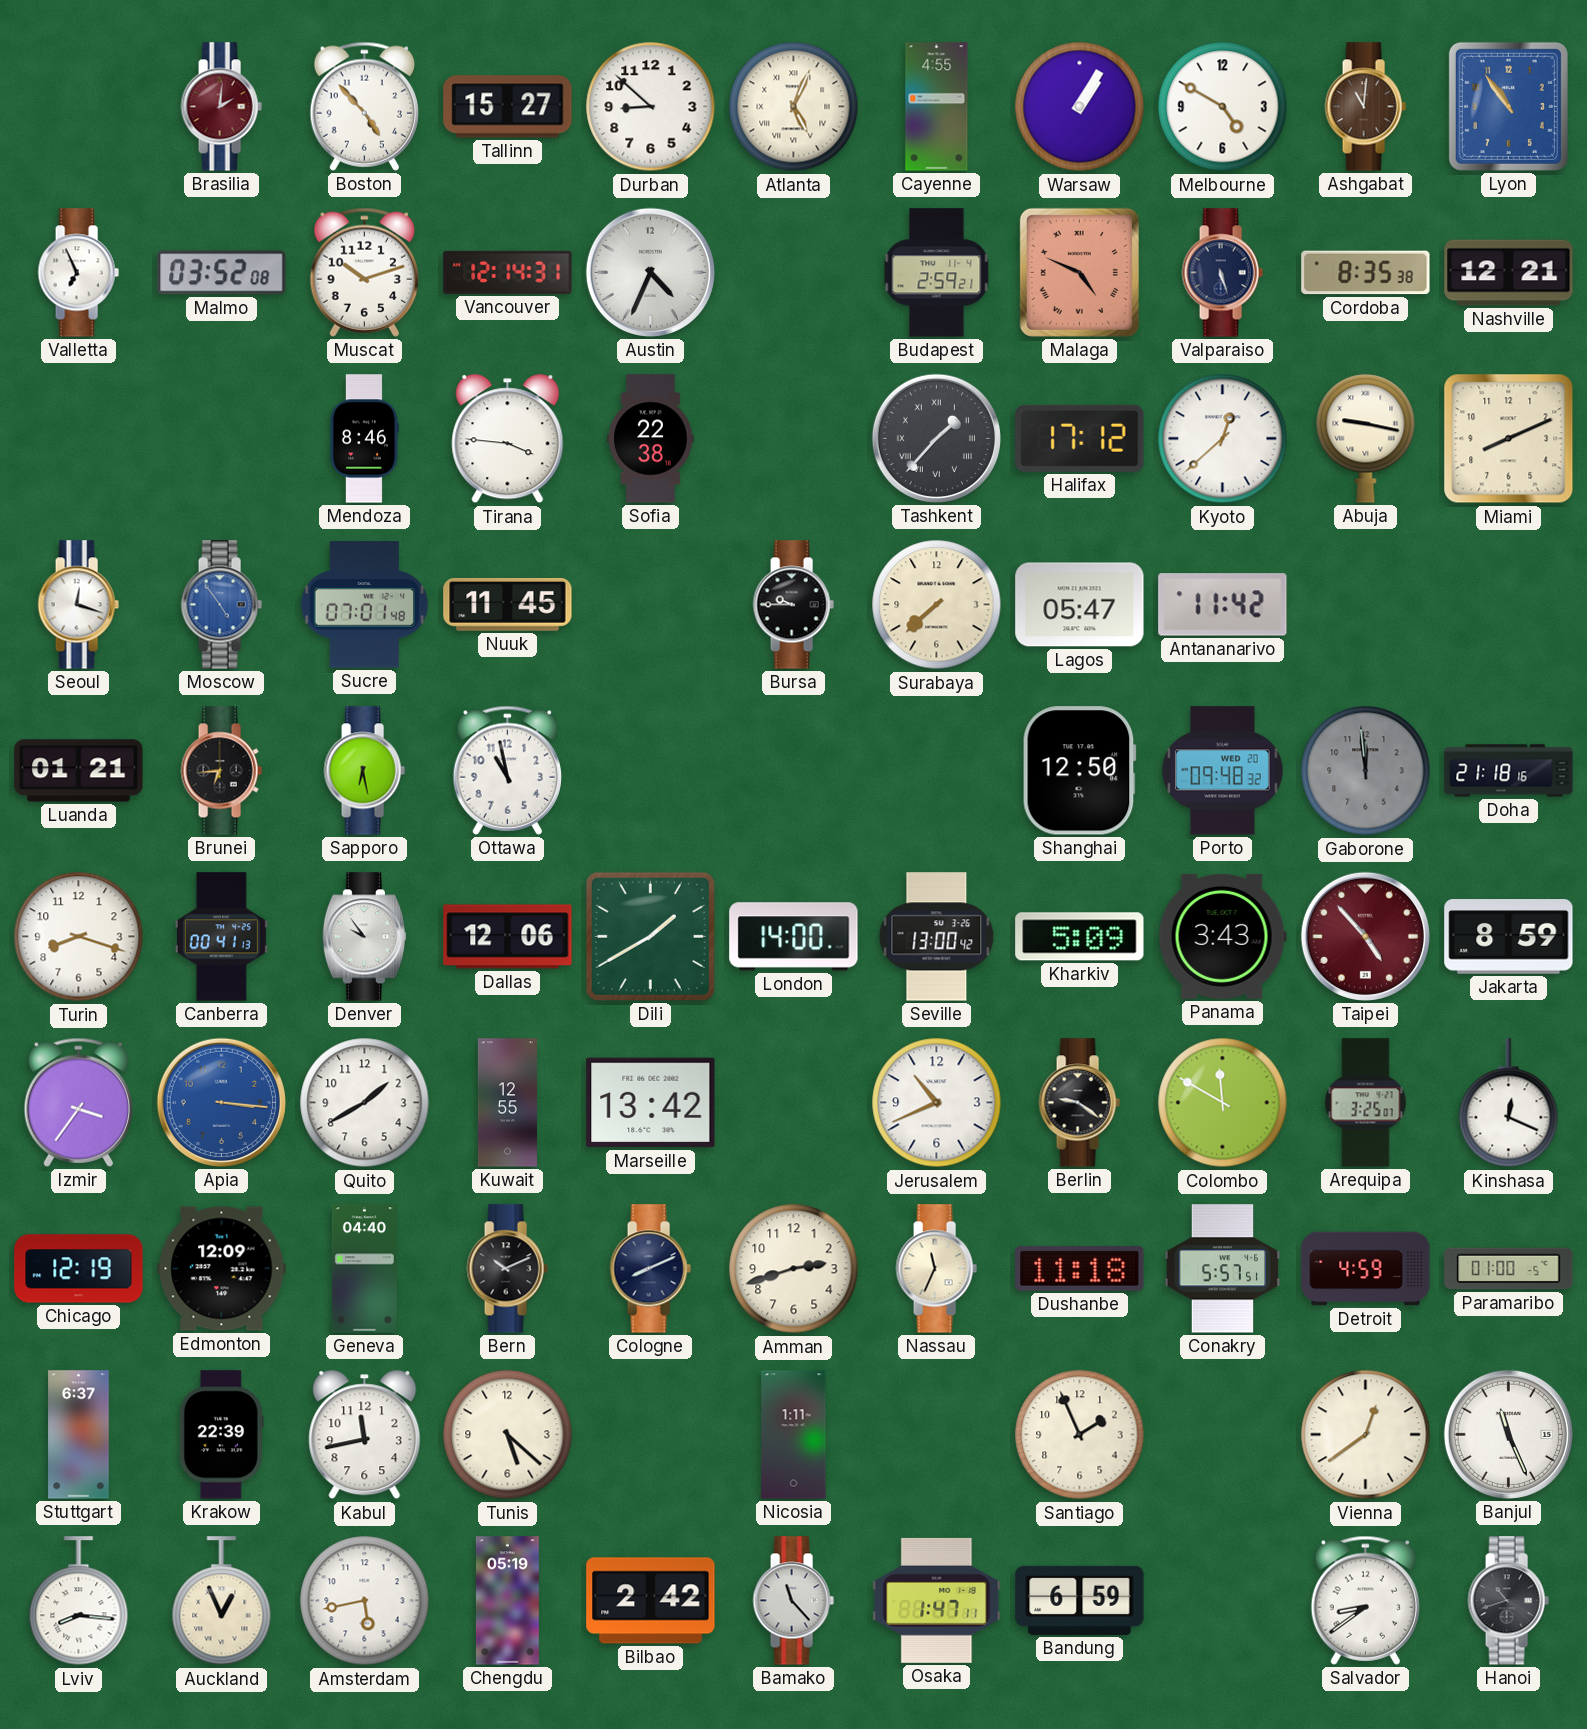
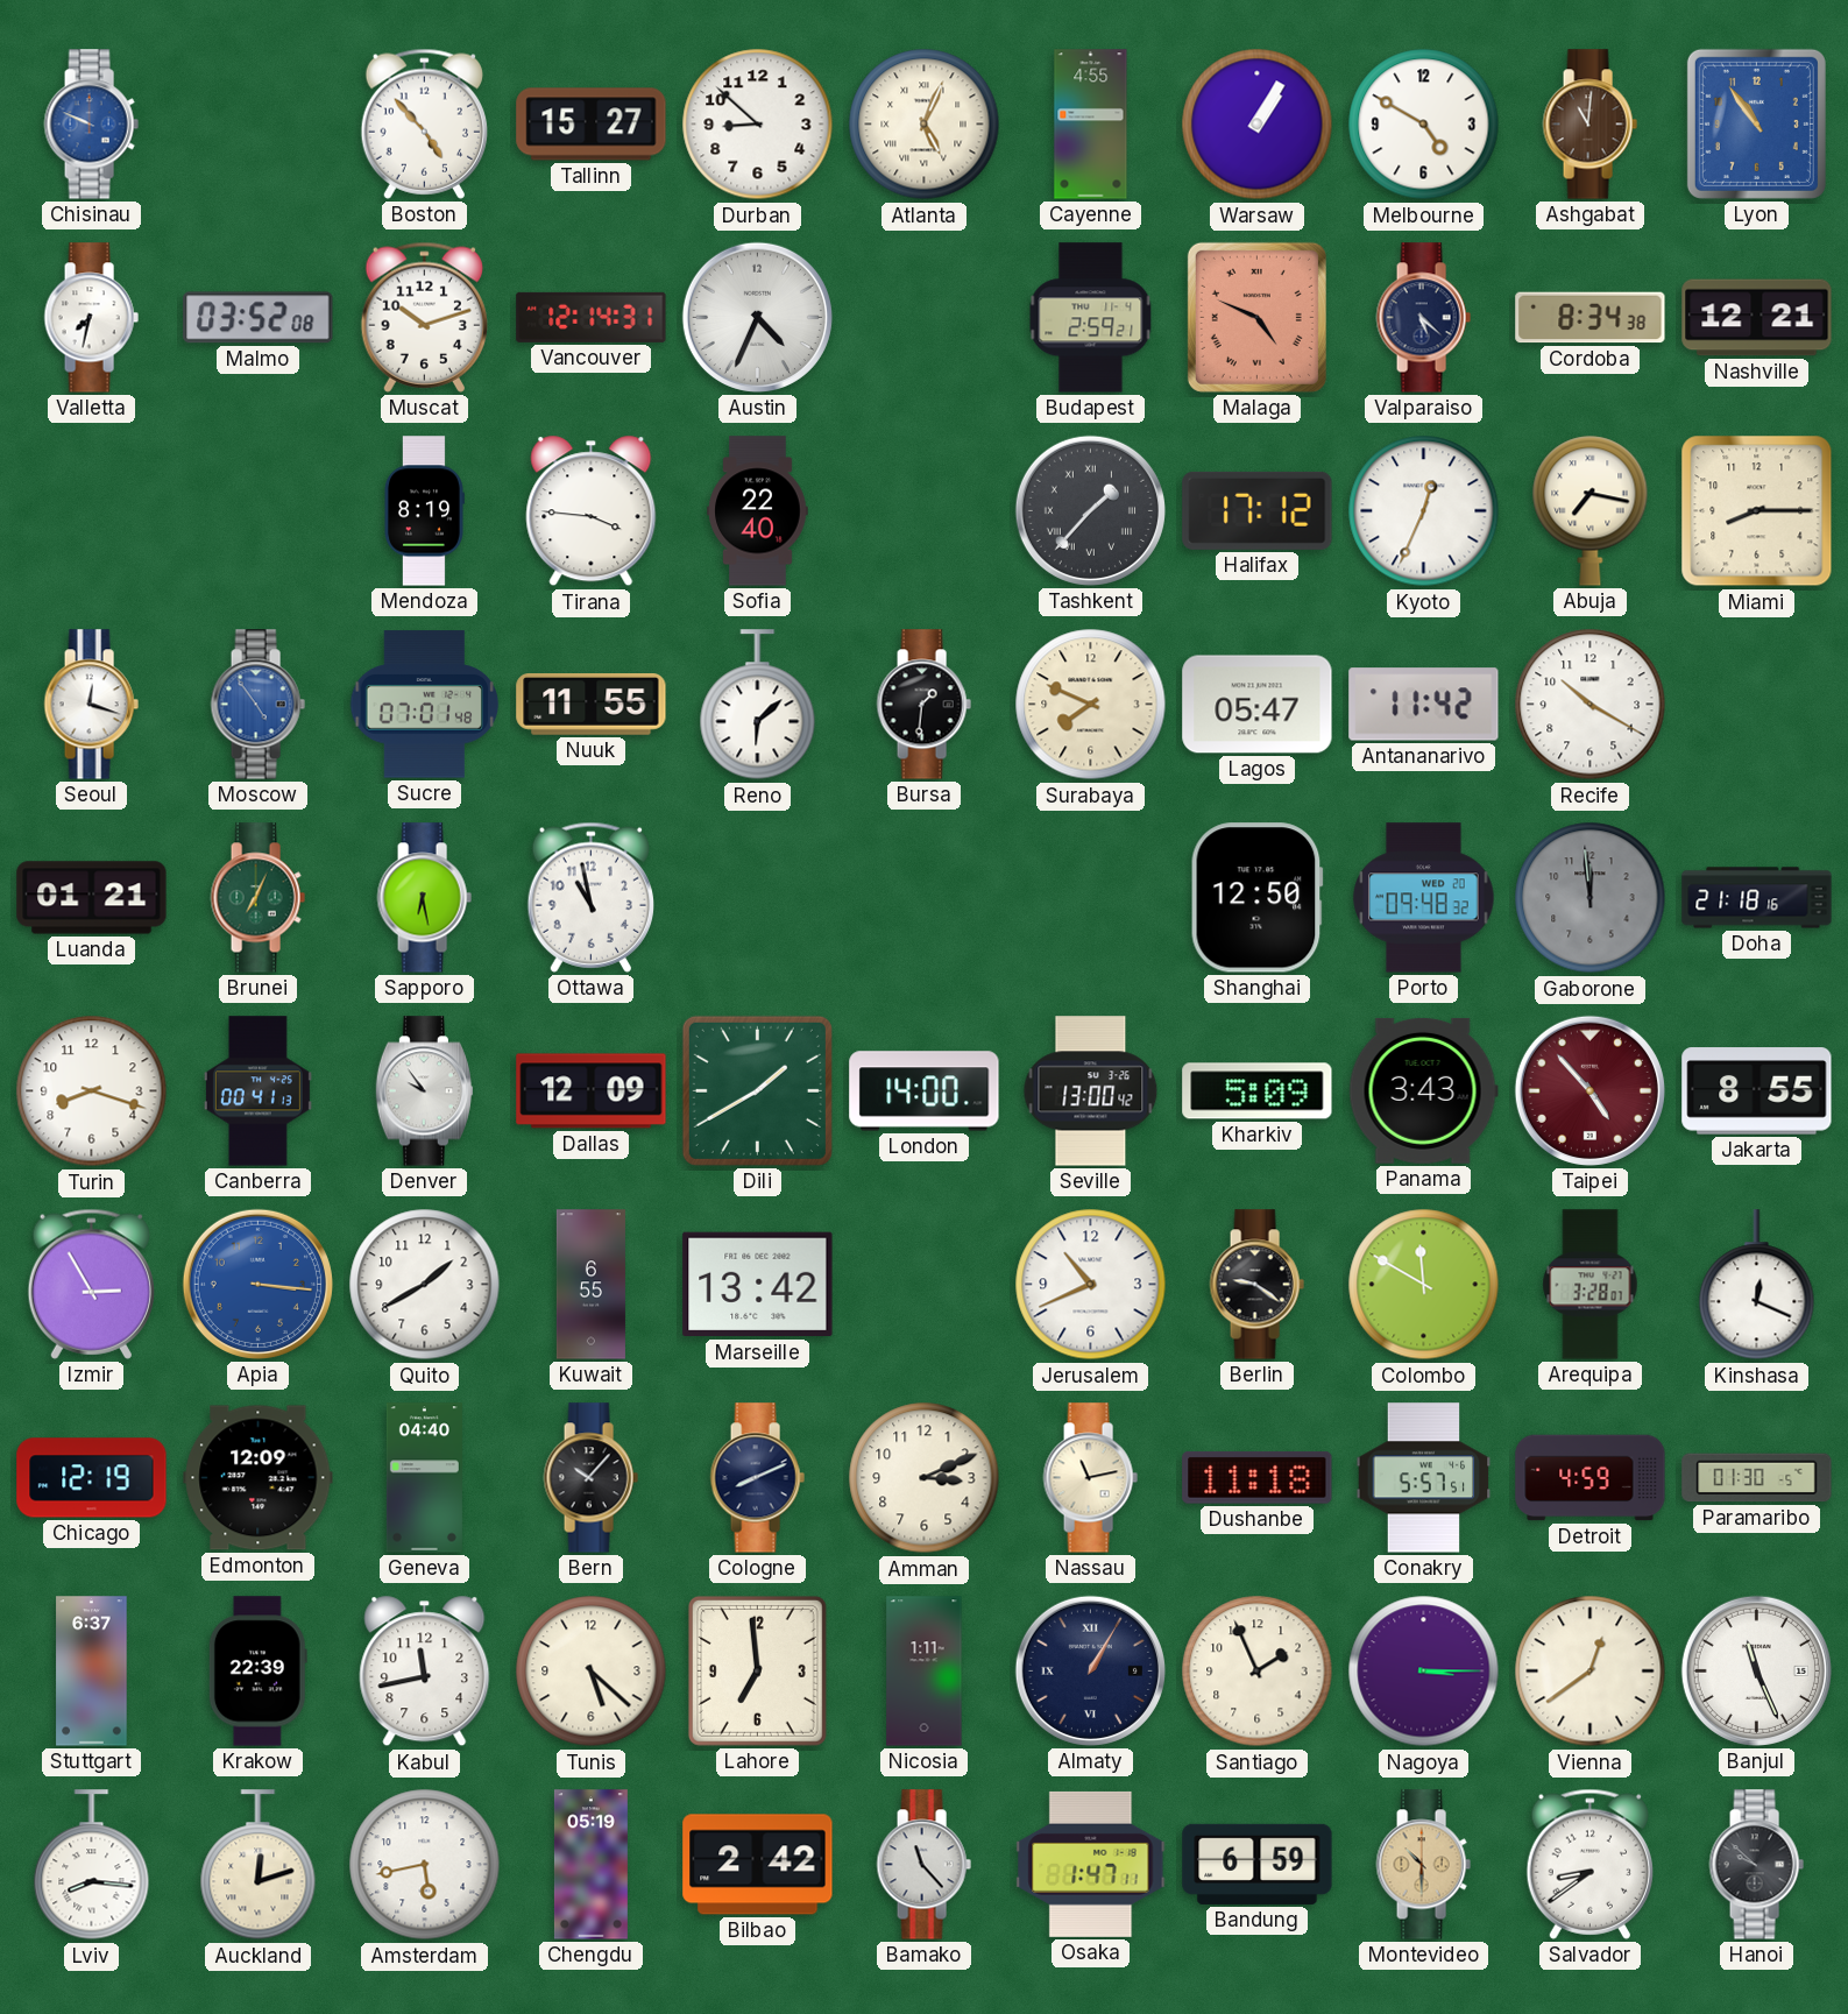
Chisinau: none -> 9:49
Brasilia: 2:01 -> none
Valletta: 6:56 -> 7:32
Valparaiso: 5:27 -> 5:22
Cordoba: 8:35 -> 8:34
Mendoza: 8:46 -> 8:19
Sofia: 22:38 -> 22:40
Kyoto: 12:38 -> 12:34
Abuja: 9:17 -> 7:17
Miami: 8:11 -> 8:15
Nuuk: 11:45 -> 11:55
Reno: none -> 6:08
Bursa: 9:45 -> 1:31
Surabaya: 7:38 -> 7:49
Recife: none -> 10:20
Brunei: 6:44 -> 7:04
Brunei dial: black -> green
Dallas: 12:06 -> 12:09
Jakarta: 8:59 -> 8:55
Izmir: 3:36 -> 2:55
Kuwait: 12:55 -> 6:55
Arequipa: 3:25 -> 3:28
Bern: 10:11 -> 10:07
Amman: 2:42 -> 3:11
Nassau: 11:34 -> 11:13
Paramaribo: 01:00 -> 01:30
Lahore: none -> 6:59
Almaty: none -> 1:05
Nagoya: none -> 3:15
Auckland: 12:56 -> 12:12
Montevideo: none -> 10:30
Hanoi: 10:42 -> 9:52
